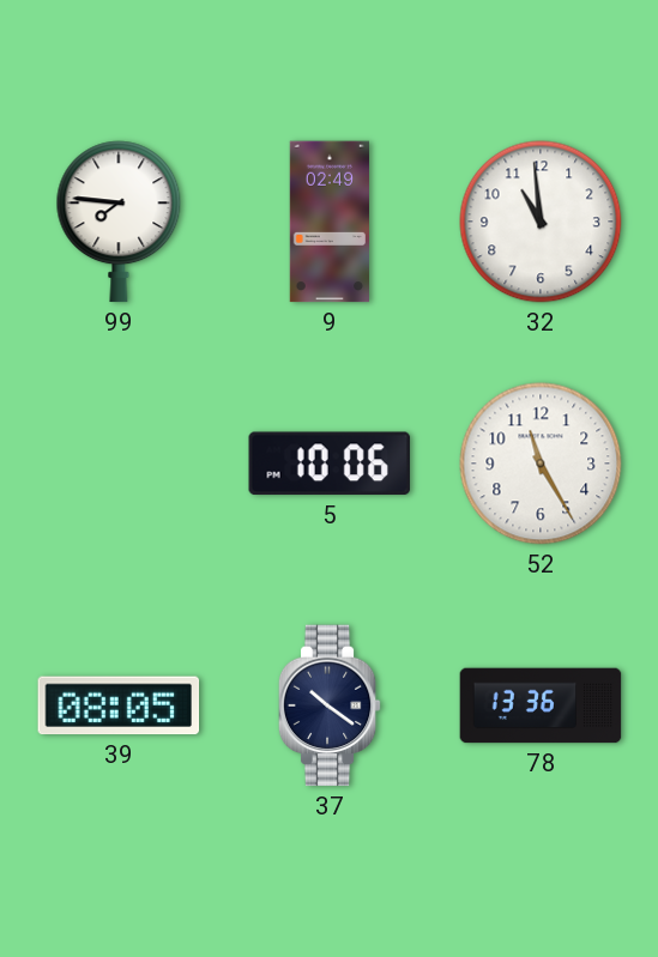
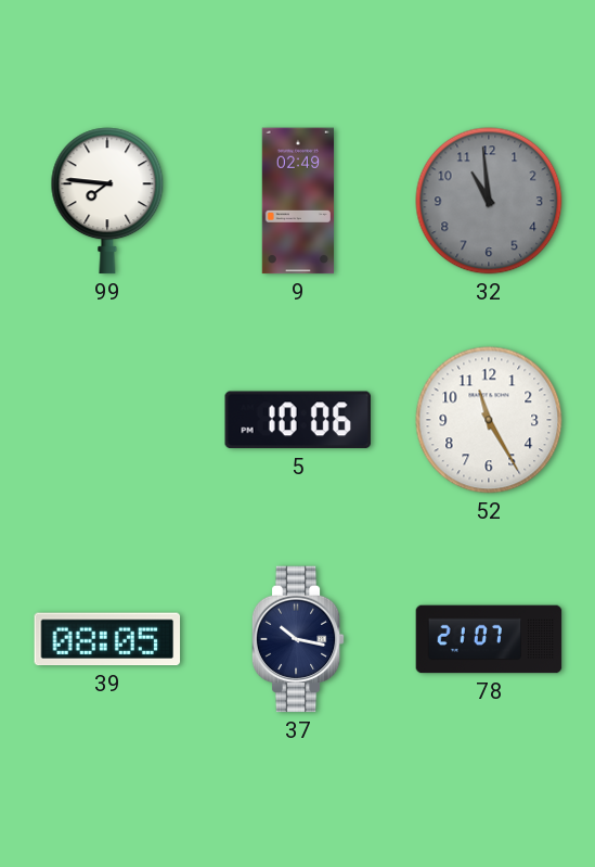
32 dial: white -> grey
37: 10:21 -> 10:17
78: 13:36 -> 21:07
